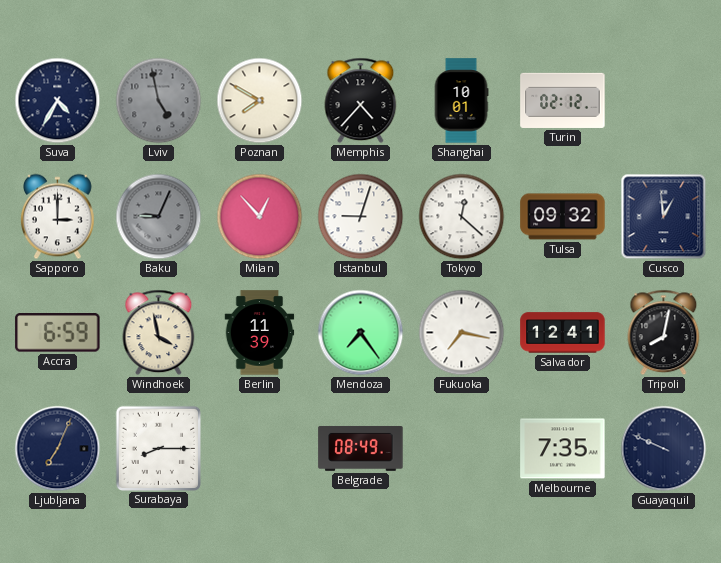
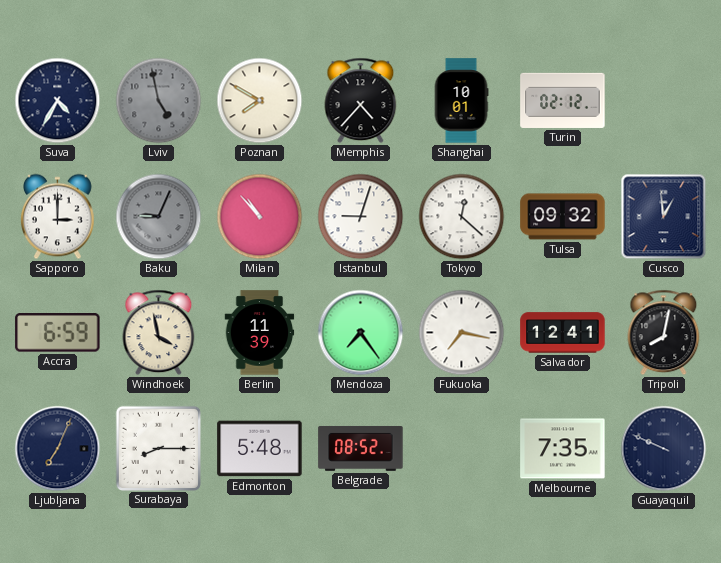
Milan: 12:53 -> 10:53
Edmonton: none -> 5:48
Belgrade: 08:49 -> 08:52
